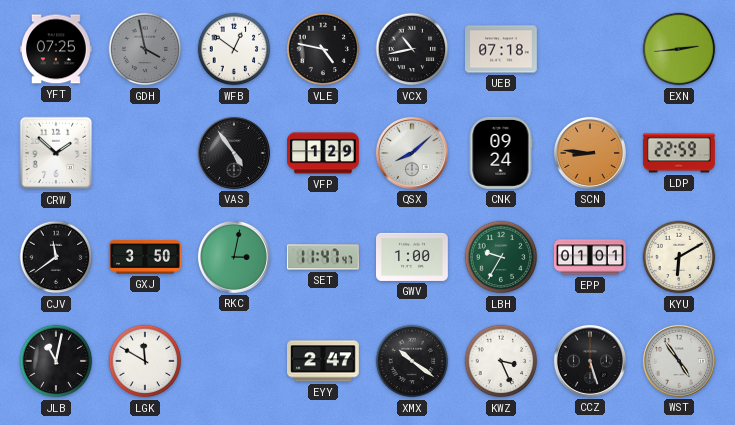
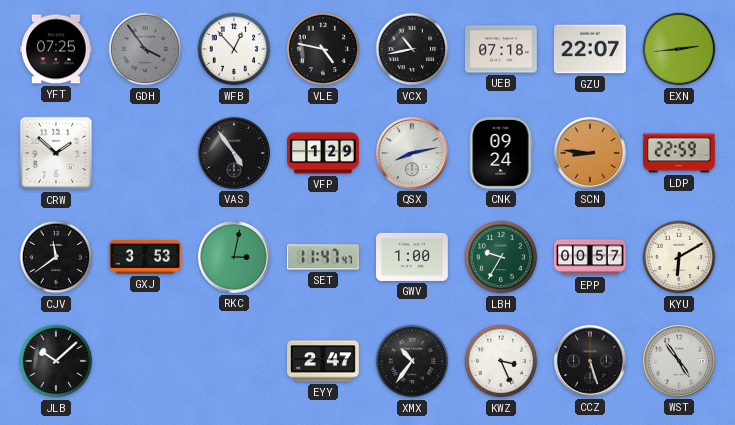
GDH: 3:58 -> 3:54
WFB: 12:51 -> 12:53
GZU: none -> 22:07
QSX: 8:08 -> 8:13
GXJ: 3:50 -> 3:53
EPP: 01:01 -> 00:57
JLB: 11:02 -> 10:08
LGK: 11:50 -> none
XMX: 10:21 -> 10:36
